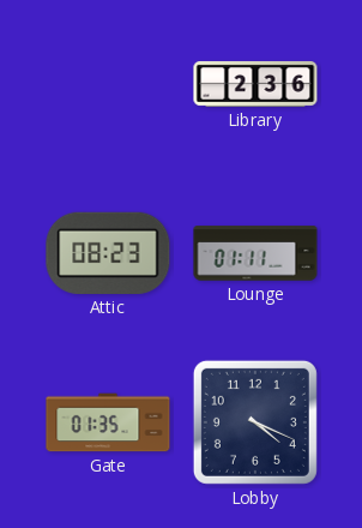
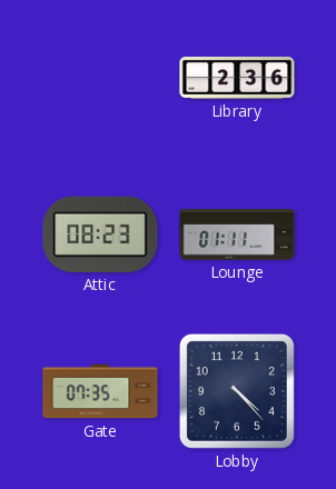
Gate: 01:35 -> 07:35
Lobby: 4:19 -> 4:23
